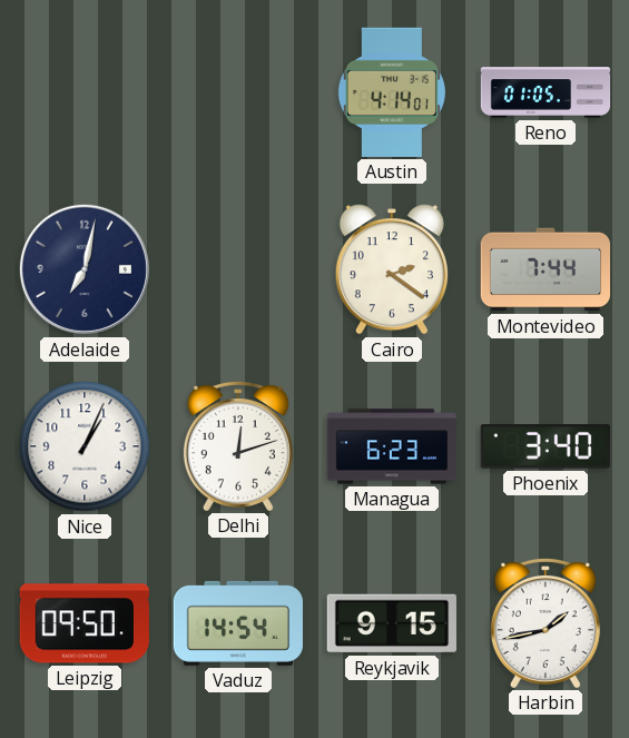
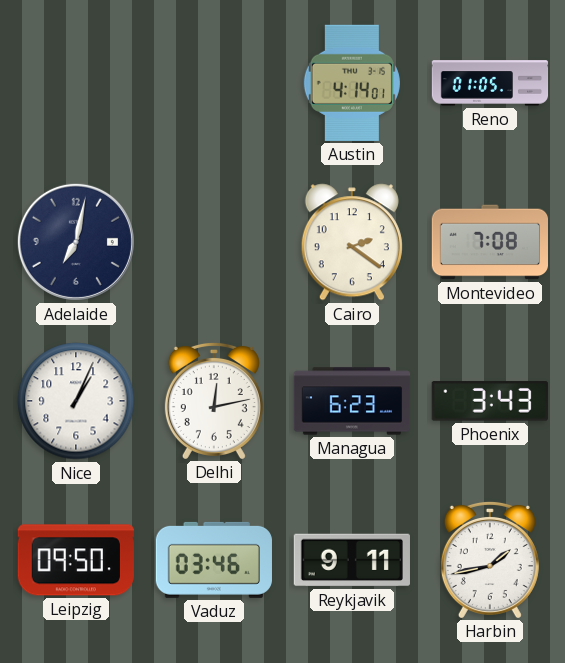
Montevideo: 7:44 -> 7:08
Delhi: 12:12 -> 12:13
Phoenix: 3:40 -> 3:43
Vaduz: 14:54 -> 03:46
Reykjavik: 9:15 -> 9:11
